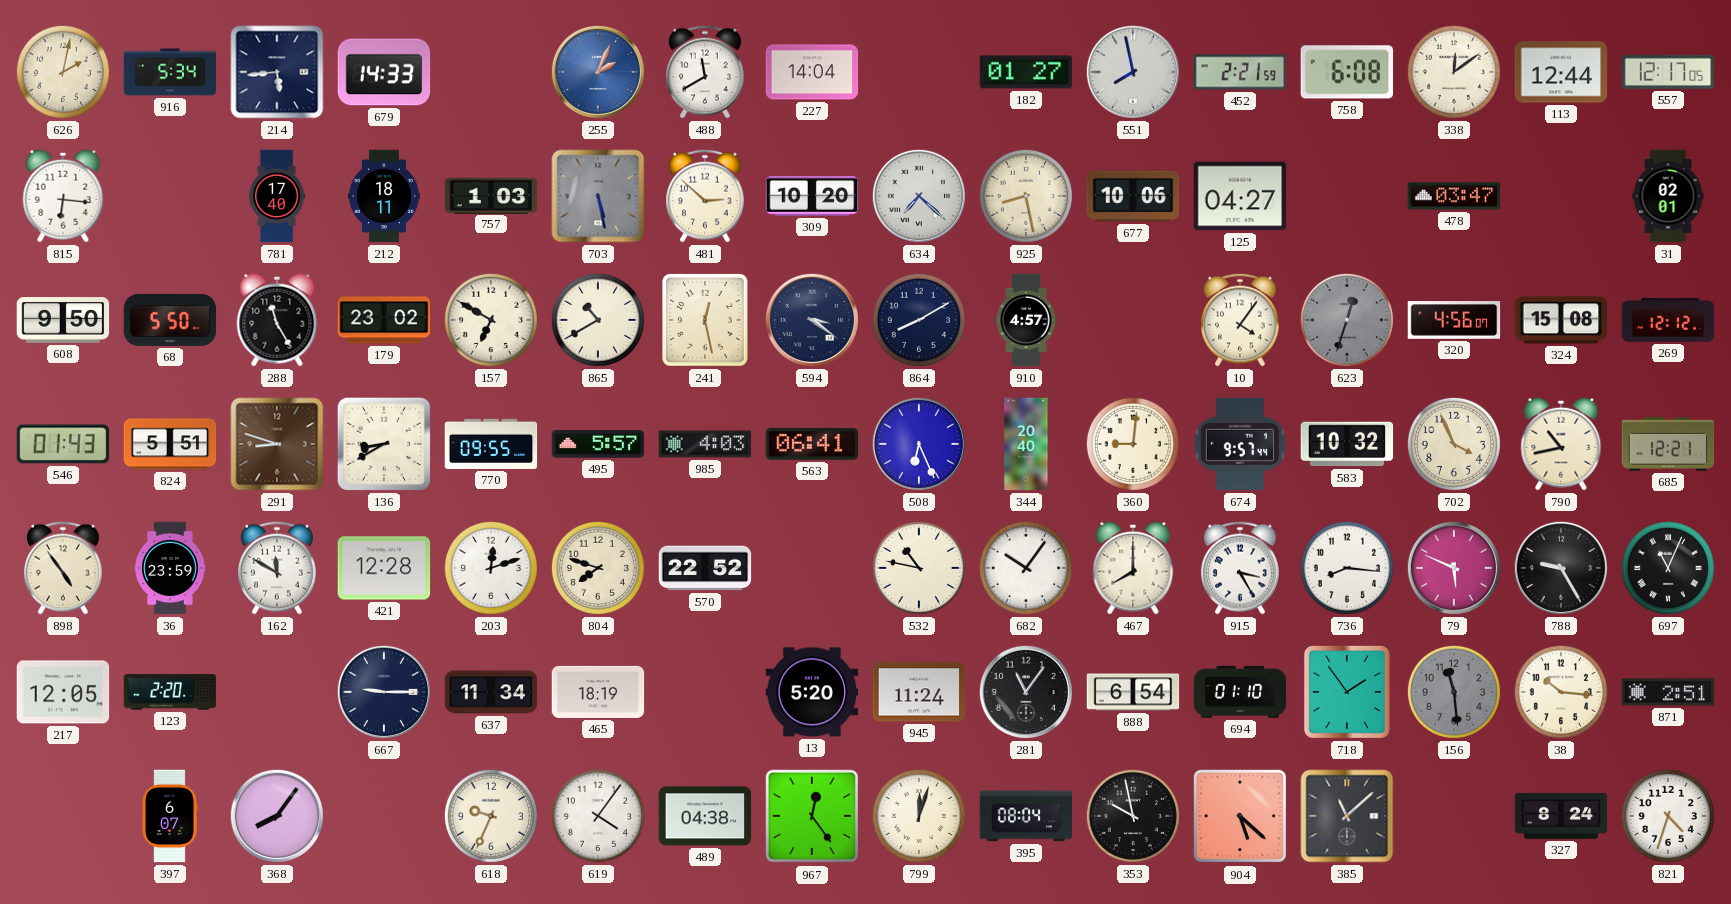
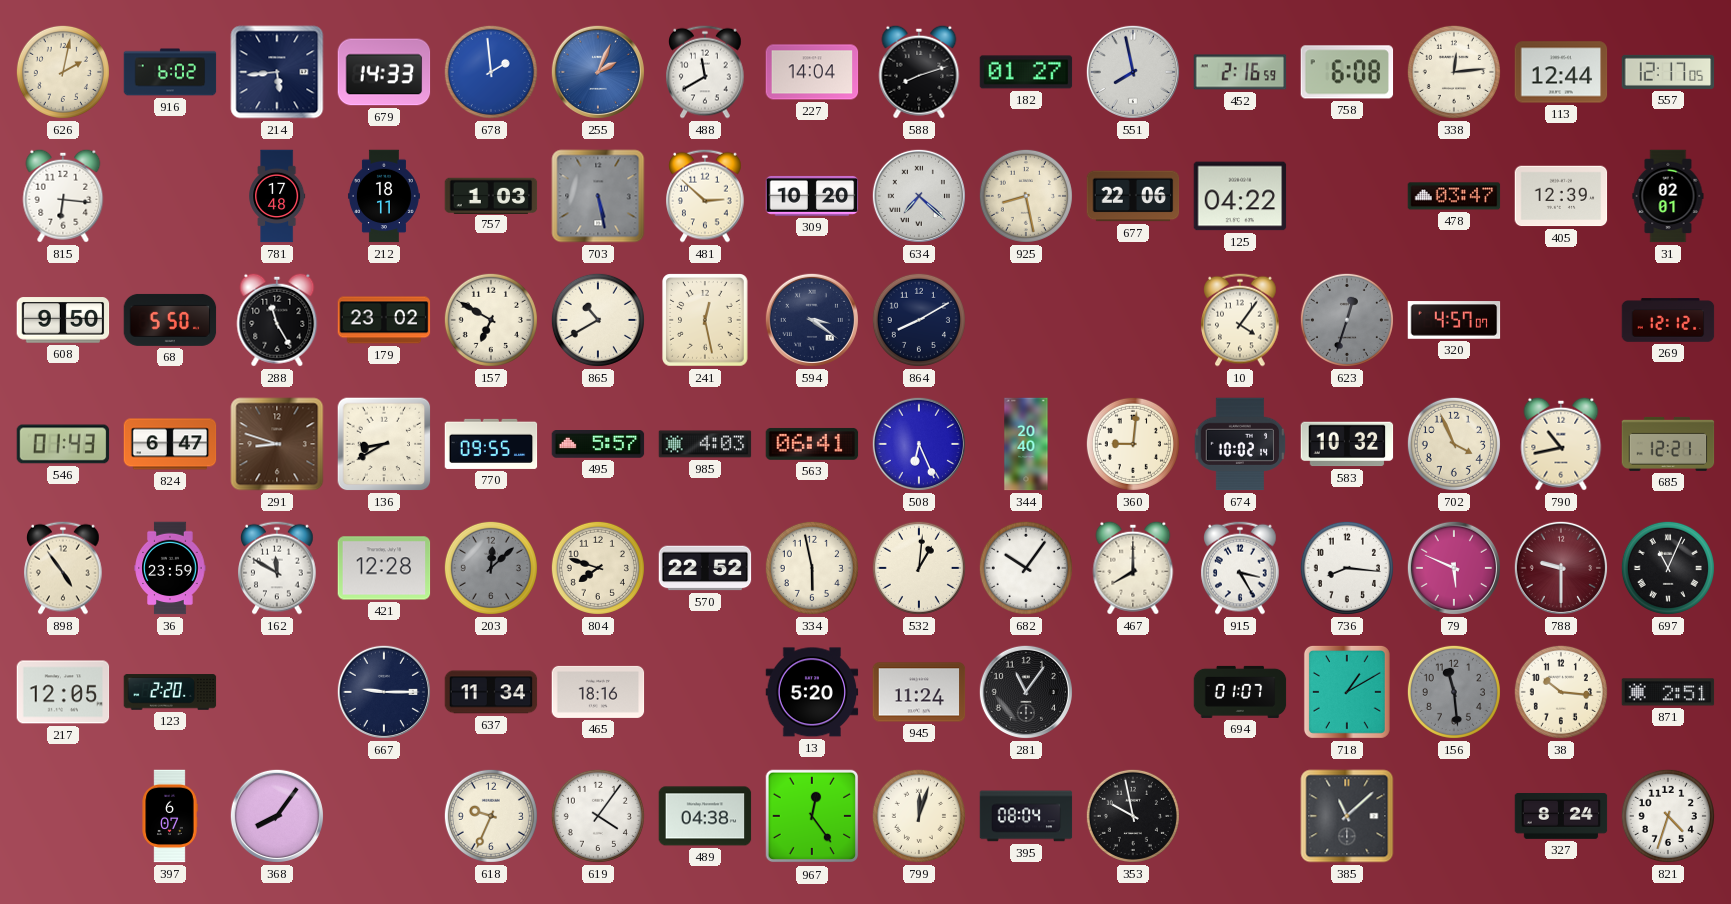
916: 5:34 -> 6:02
678: none -> 1:59
588: none -> 8:12
452: 2:21 -> 2:16
338: 12:09 -> 12:14
781: 17:40 -> 17:48
677: 10:06 -> 22:06
125: 04:27 -> 04:22
405: none -> 12:39
910: 4:57 -> none
320: 4:56 -> 4:57
324: 15:08 -> none
824: 5:51 -> 6:47
674: 9:57 -> 10:02
203: 12:12 -> 12:08
203 dial: white -> grey
334: none -> 5:58
532: 10:47 -> 1:01
788: 9:25 -> 9:30
788 dial: black -> burgundy
465: 18:19 -> 18:16
888: 6:54 -> none
694: 01:10 -> 01:07
718: 1:54 -> 1:10
904: 5:22 -> none
